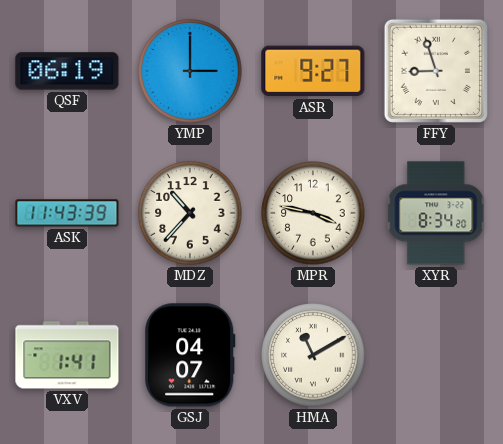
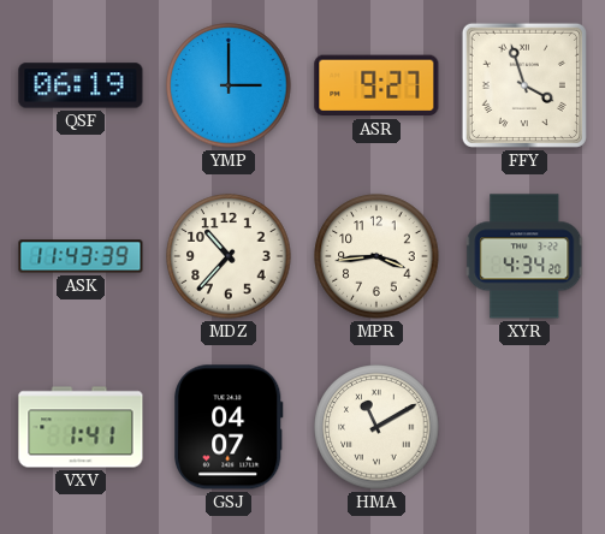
FFY: 8:57 -> 3:57
MPR: 3:47 -> 3:44
XYR: 8:34 -> 4:34
